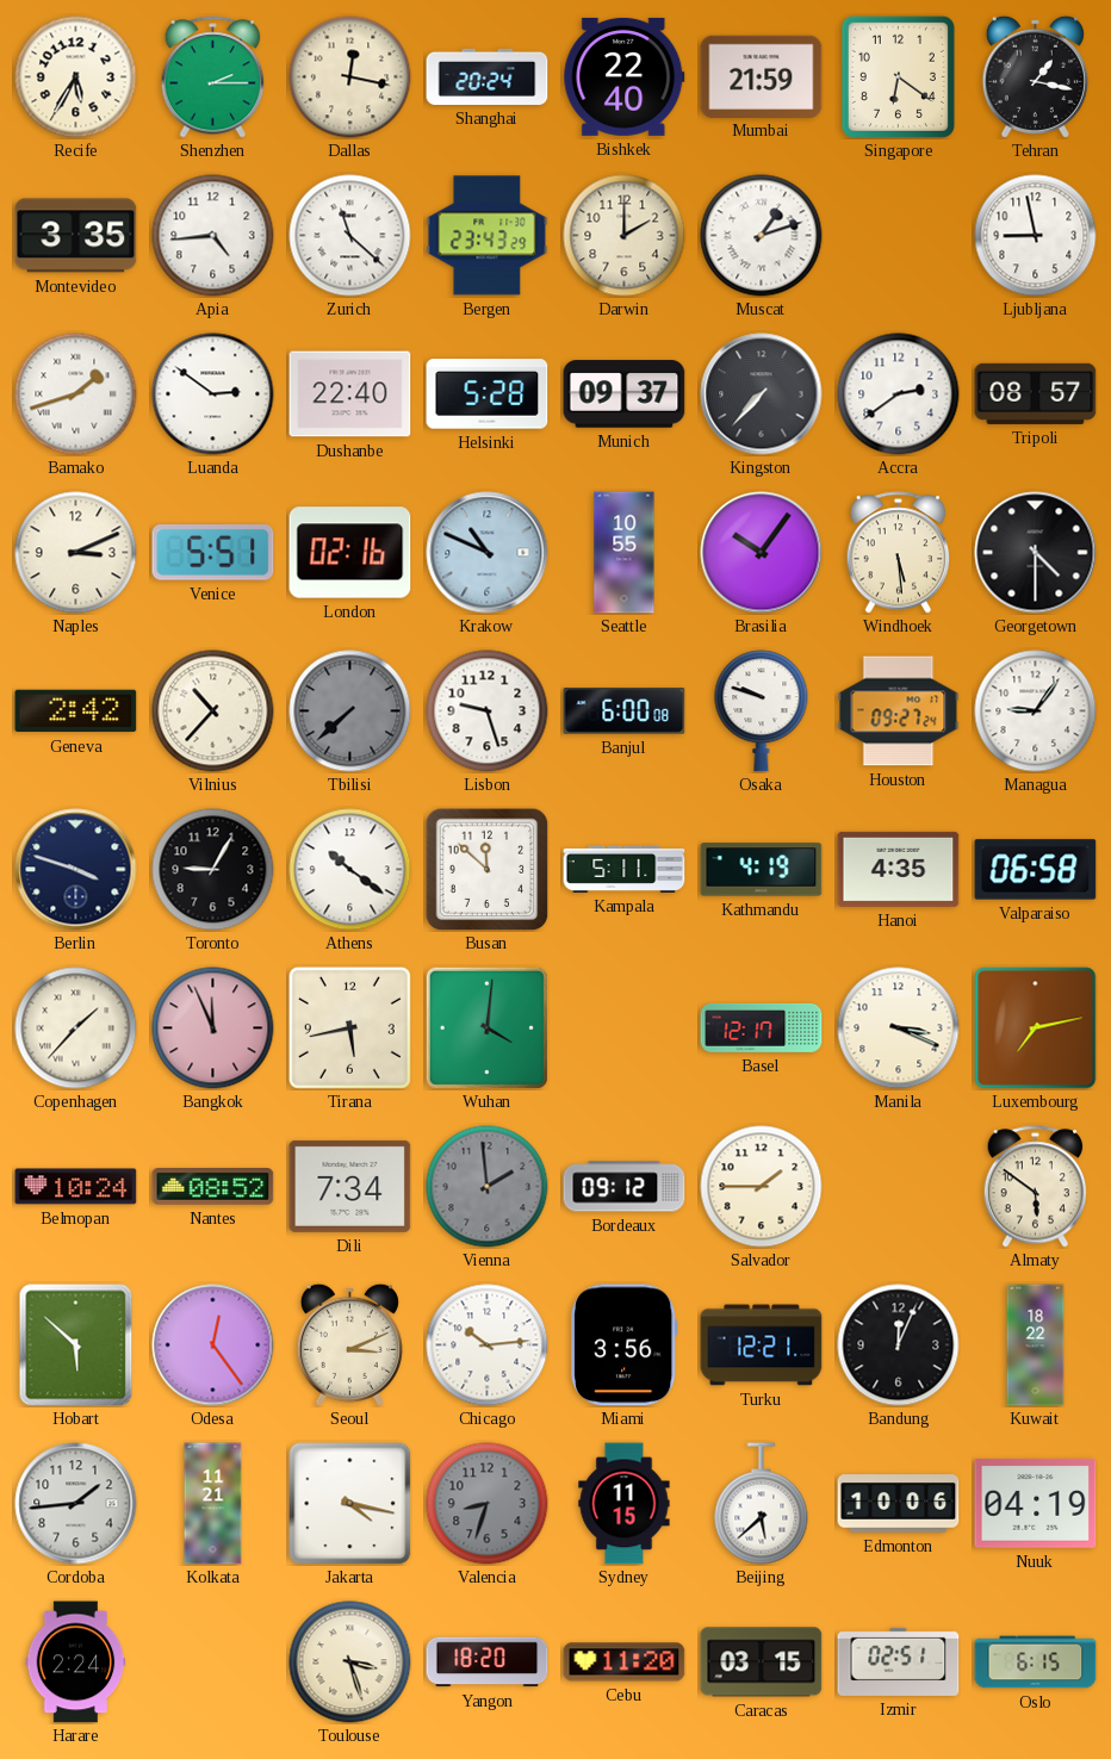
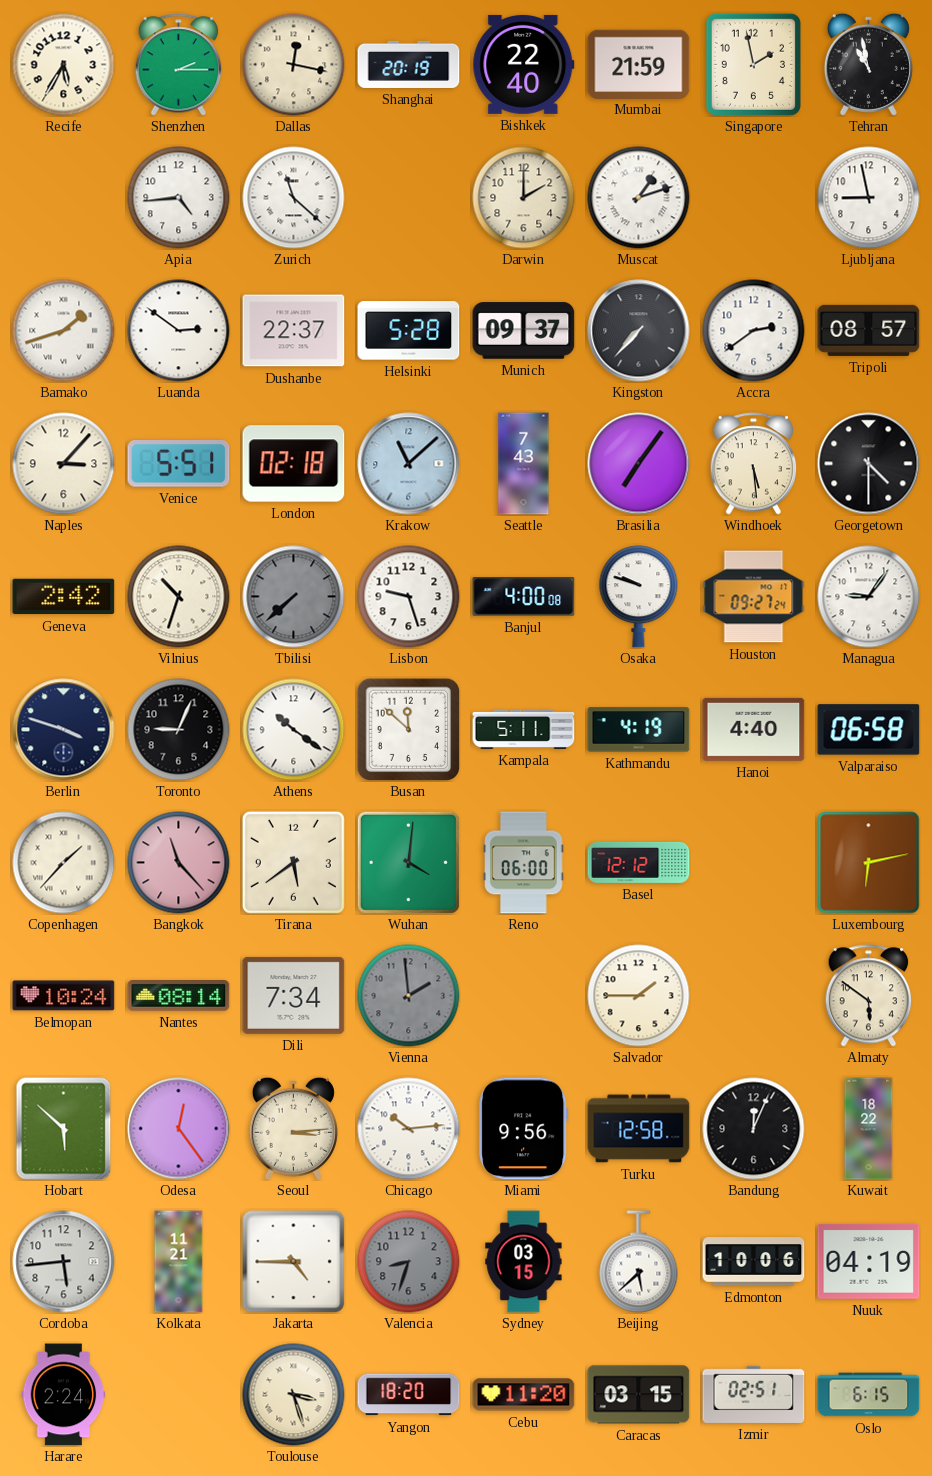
Shanghai: 20:24 -> 20:19
Singapore: 6:21 -> 1:58
Tehran: 1:17 -> 10:58
Montevideo: 3:35 -> none
Bergen: 23:43 -> none
Dushanbe: 22:40 -> 22:37
Naples: 3:11 -> 3:07
London: 02:16 -> 02:18
Krakow: 10:49 -> 11:08
Seattle: 10:55 -> 7:43
Brasilia: 10:06 -> 7:06
Vilnius: 10:37 -> 10:33
Banjul: 6:00 -> 4:00
Toronto: 9:05 -> 9:04
Hanoi: 4:35 -> 4:40
Bangkok: 11:56 -> 11:23
Tirana: 5:43 -> 5:39
Reno: none -> 06:00
Basel: 12:17 -> 12:12
Manila: 3:19 -> none
Luxembourg: 7:13 -> 6:13
Nantes: 08:52 -> 08:14
Bordeaux: 09:12 -> none
Seoul: 3:11 -> 3:14
Miami: 3:56 -> 9:56
Turku: 12:21 -> 12:58
Cordoba: 1:44 -> 5:44
Jakarta: 4:17 -> 4:45
Sydney: 11:15 -> 03:15
